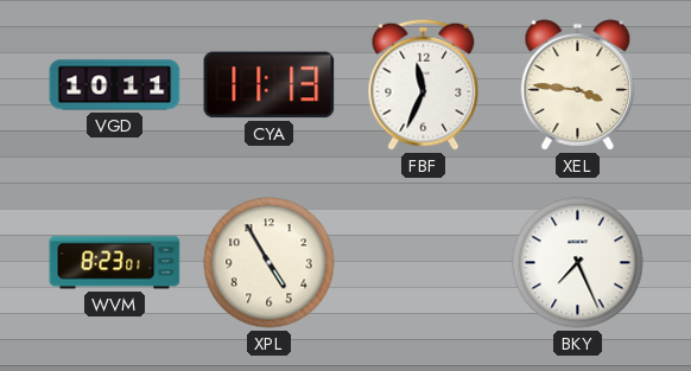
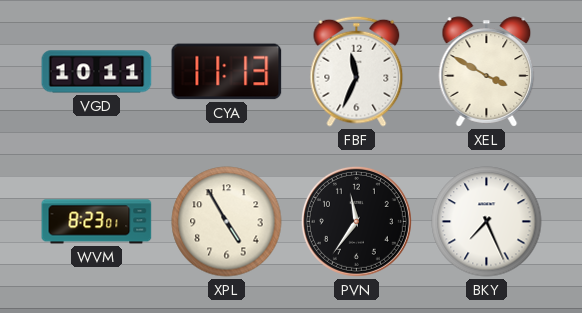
XEL: 3:46 -> 3:50
PVN: none -> 11:36
